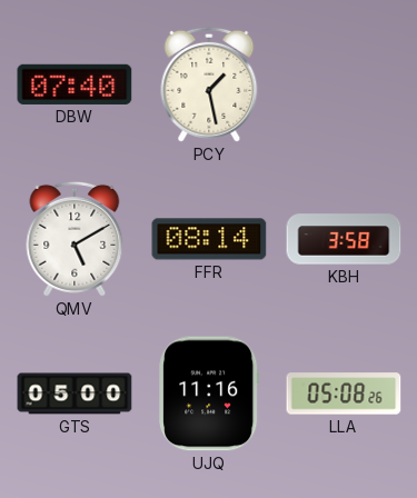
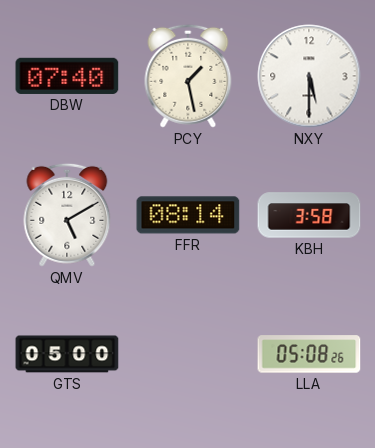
NXY: none -> 5:30
UJQ: 11:16 -> none
